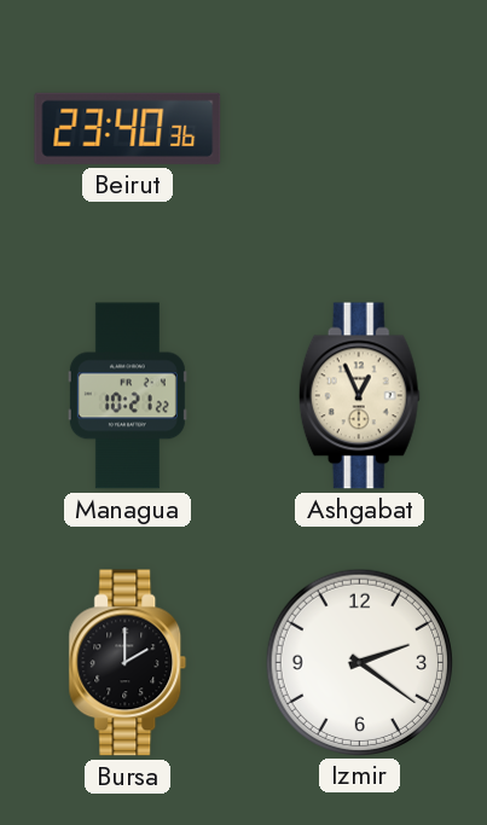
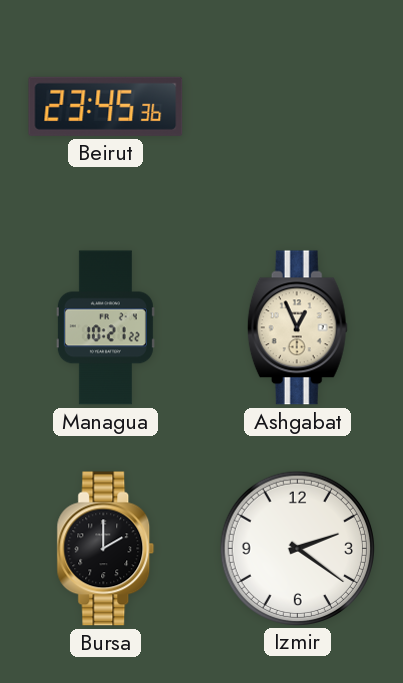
Beirut: 23:40 -> 23:45
